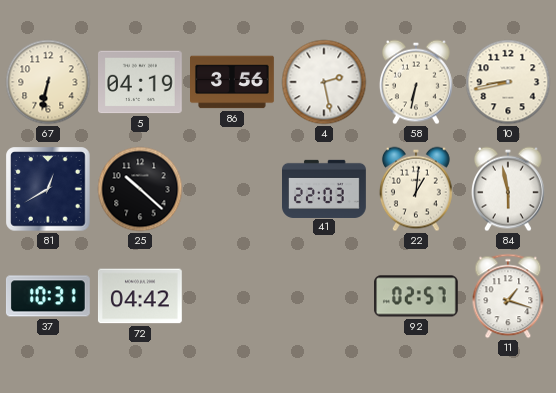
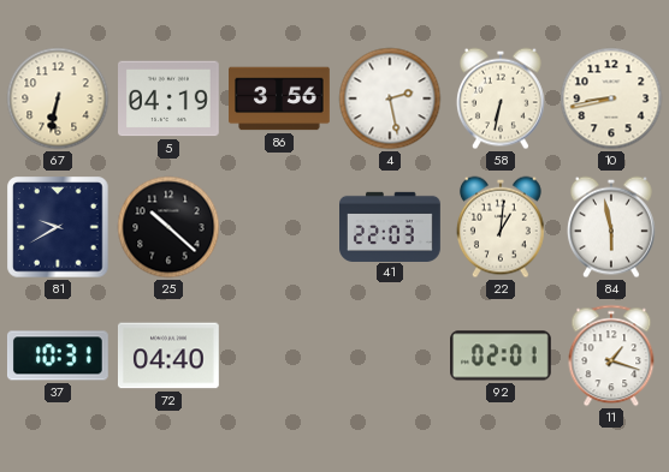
81: 12:40 -> 9:40
72: 04:42 -> 04:40
92: 02:57 -> 02:01
